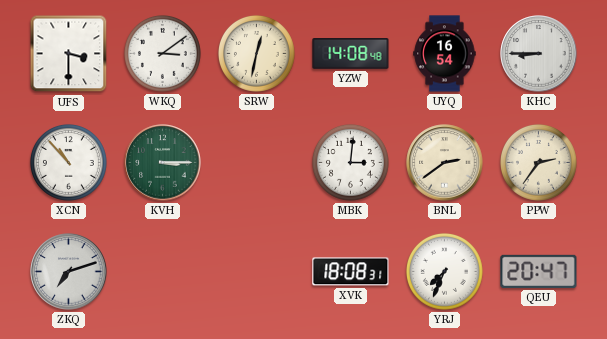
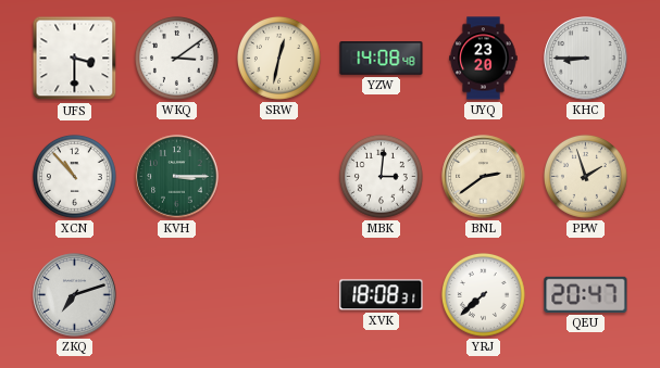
UYQ: 16:54 -> 23:20
PPW: 2:36 -> 1:57
YRJ: 7:34 -> 7:38
